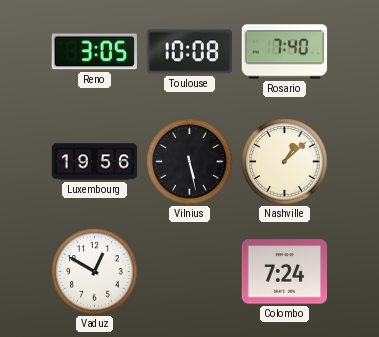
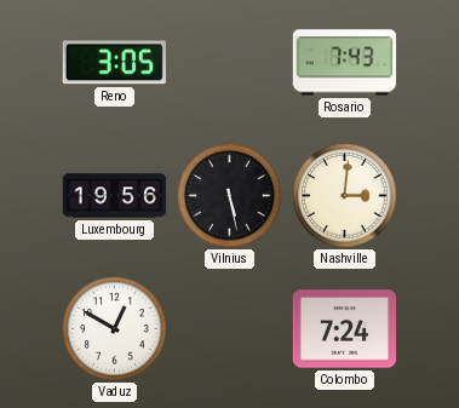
Toulouse: 10:08 -> none
Rosario: 7:40 -> 7:43
Nashville: 1:08 -> 3:01
